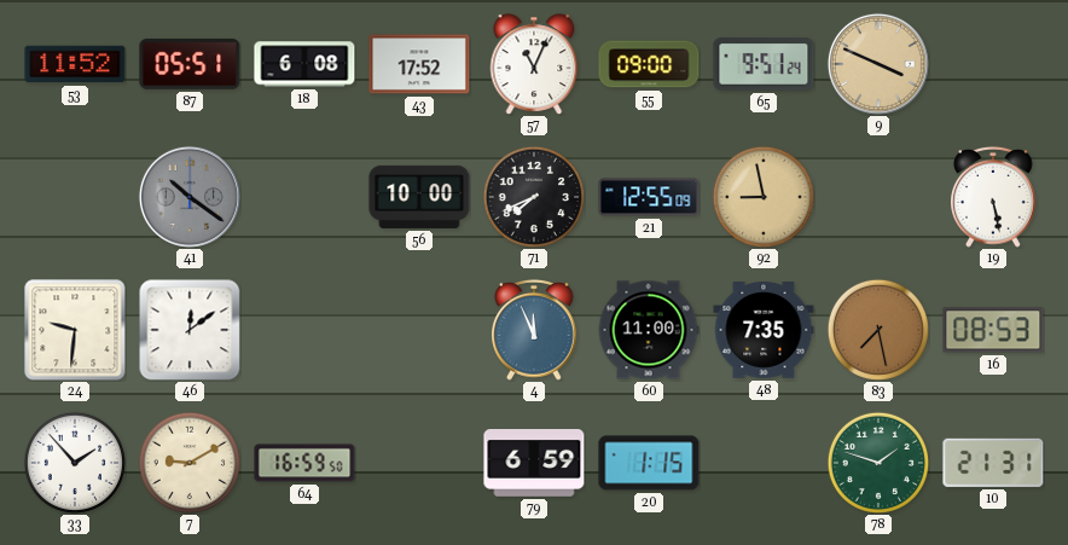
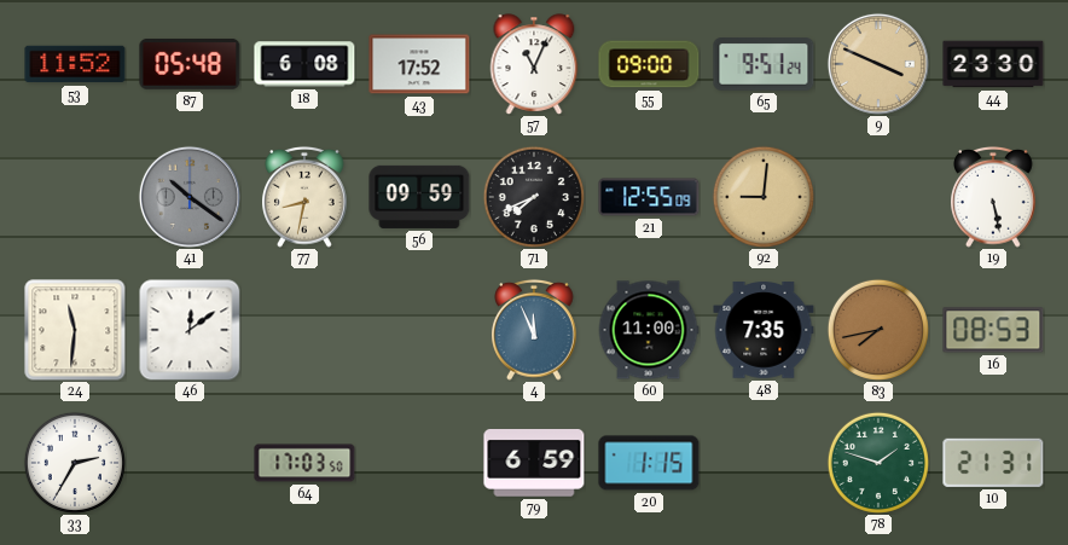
87: 05:51 -> 05:48
44: none -> 23:30
77: none -> 8:32
56: 10:00 -> 09:59
92: 8:58 -> 9:01
24: 9:31 -> 11:31
83: 7:28 -> 7:43
33: 1:53 -> 2:35
7: 9:10 -> none
64: 16:59 -> 17:03
